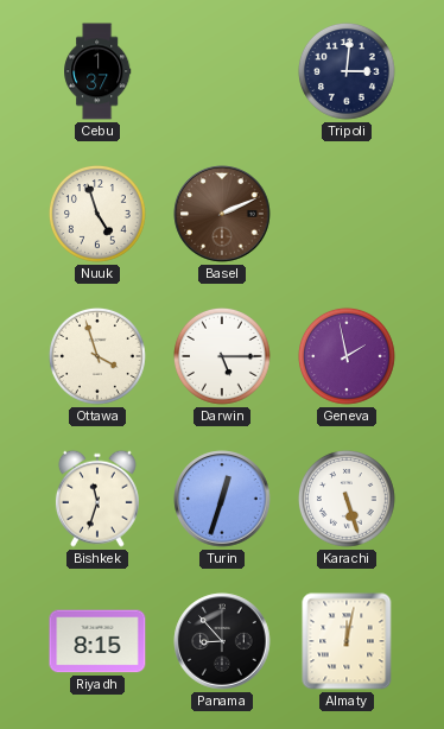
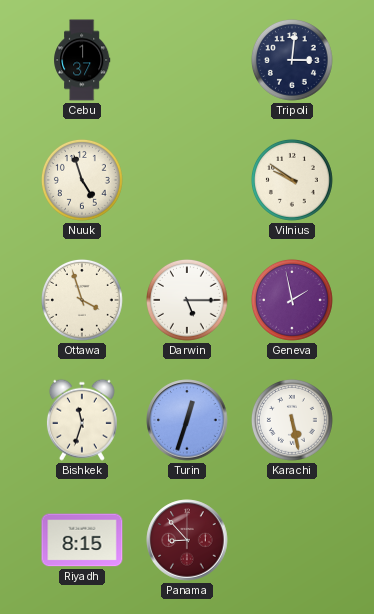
Basel: 2:11 -> none
Vilnius: none -> 9:51
Karachi: 5:27 -> 5:28
Panama dial: black -> burgundy
Almaty: 12:02 -> none
